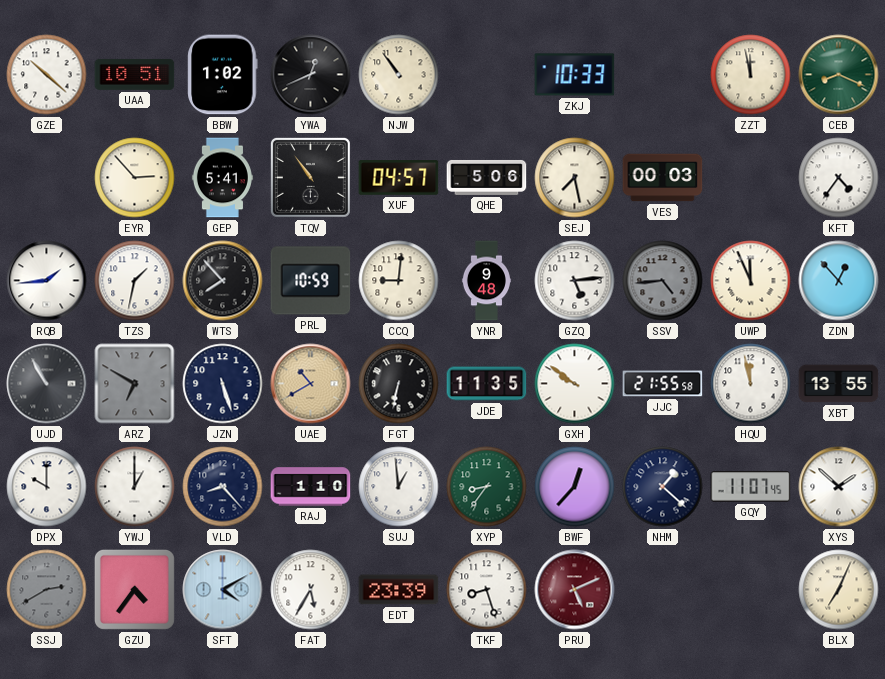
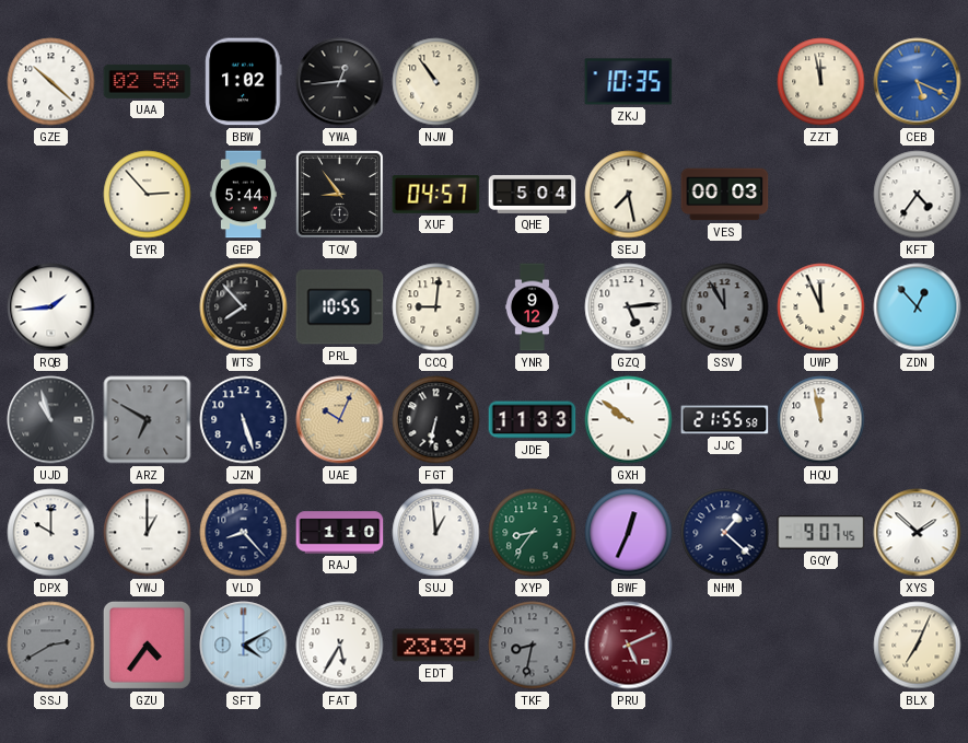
UAA: 10:51 -> 02:58
YWA: 12:41 -> 12:44
ZKJ: 10:33 -> 10:35
CEB: 8:19 -> 5:19
CEB dial: green -> blue
GEP: 5:41 -> 5:44
TQV: 10:54 -> 8:54
QHE: 5:06 -> 5:04
TZS: 1:32 -> none
PRL: 10:59 -> 10:55
YNR: 9:48 -> 9:12
SSV: 4:44 -> 11:55
UJD: 10:55 -> 10:57
UAE: 10:40 -> 10:04
JDE: 11:35 -> 11:33
XBT: 13:55 -> none
BWF: 12:37 -> 12:34
GQY: 11:07 -> 9:07
TKF: 8:27 -> 8:32
TKF dial: white -> grey
